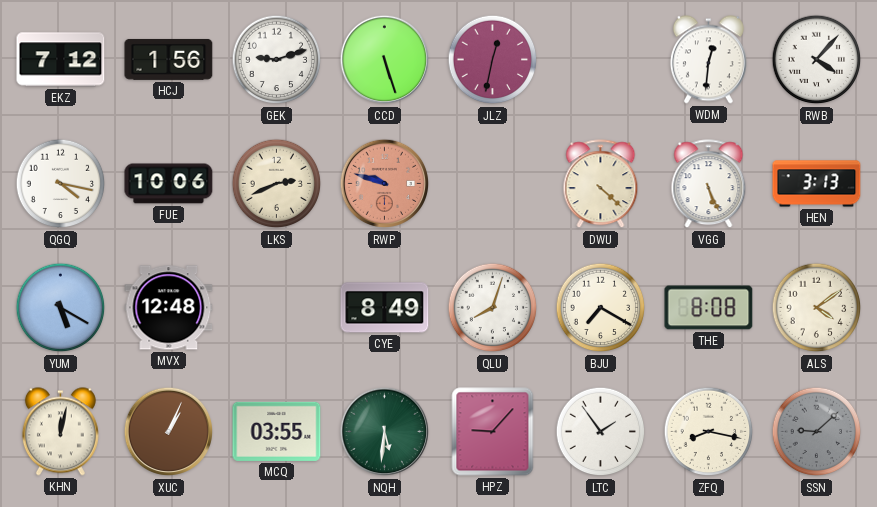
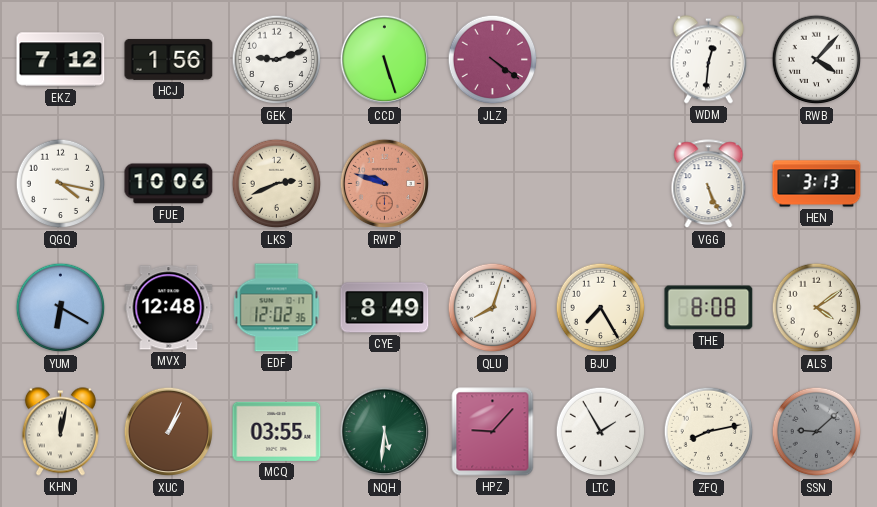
JLZ: 12:32 -> 4:21
DWU: 4:22 -> none
YUM: 5:20 -> 6:20
EDF: none -> 12:02
BJU: 7:20 -> 7:25
LTC: 1:54 -> 1:55
ZFQ: 8:17 -> 8:13
